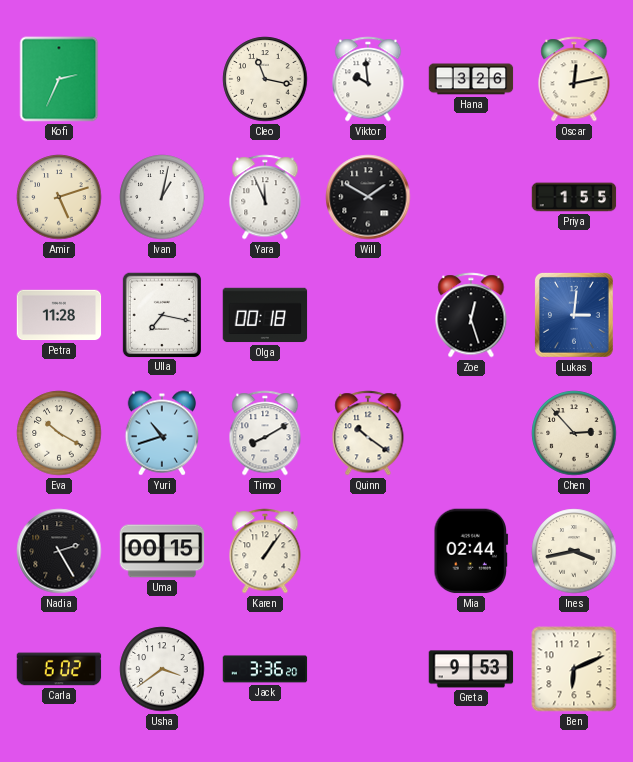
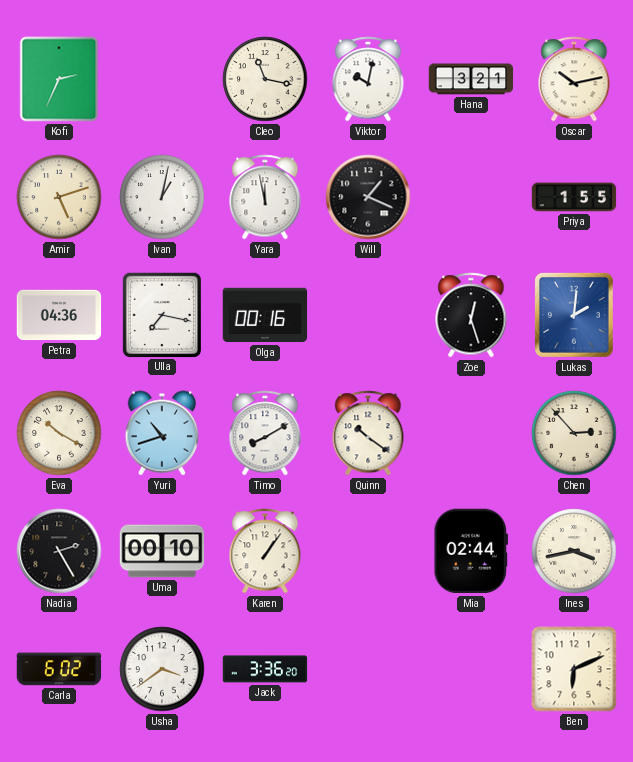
Viktor: 9:59 -> 10:02
Hana: 3:26 -> 3:21
Oscar: 12:13 -> 10:13
Yara: 11:56 -> 11:58
Will: 1:50 -> 1:19
Petra: 11:28 -> 04:36
Olga: 00:18 -> 00:16
Lukas: 3:01 -> 2:01
Uma: 00:15 -> 00:10
Greta: 9:53 -> none
